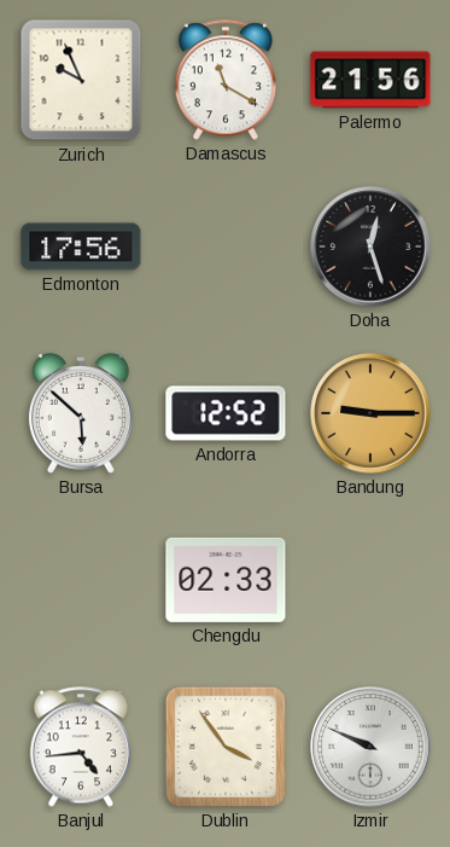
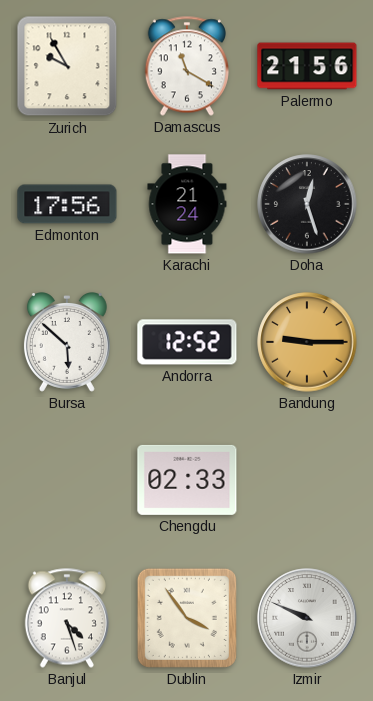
Zurich: 9:56 -> 9:55
Karachi: none -> 21:24
Banjul: 4:44 -> 4:27
